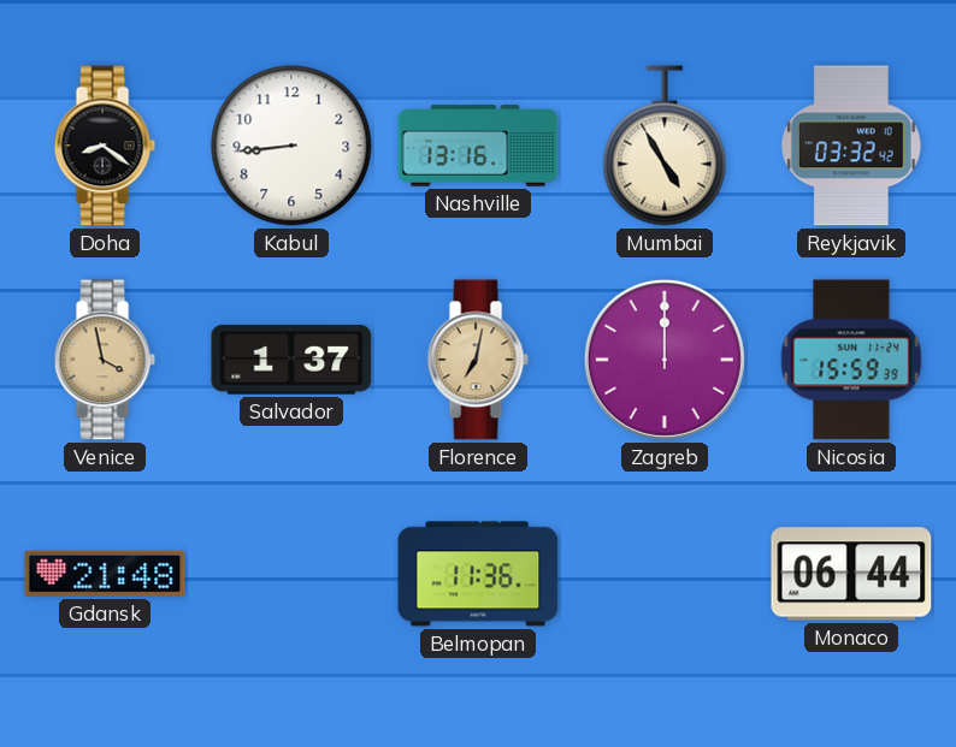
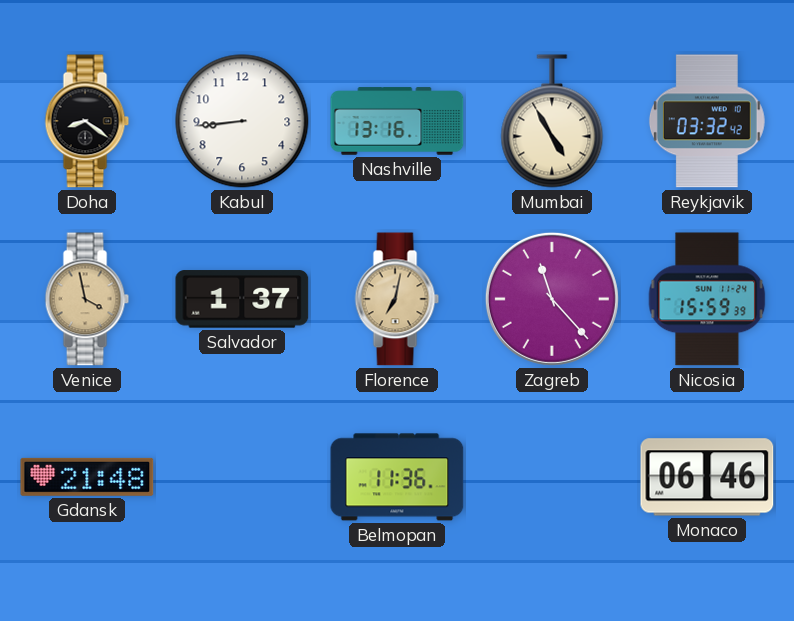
Zagreb: 12:00 -> 11:23
Monaco: 06:44 -> 06:46
